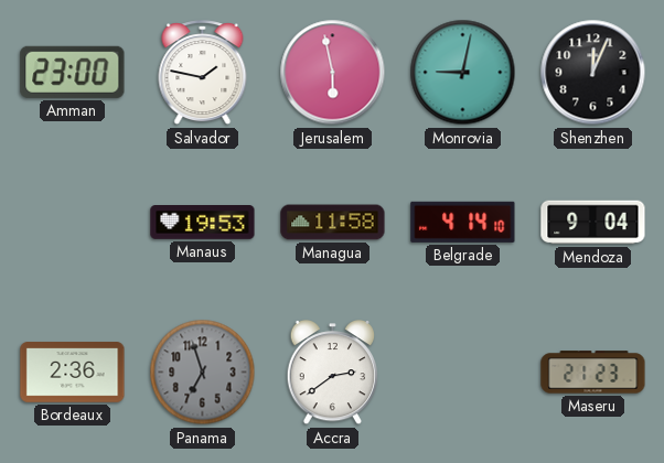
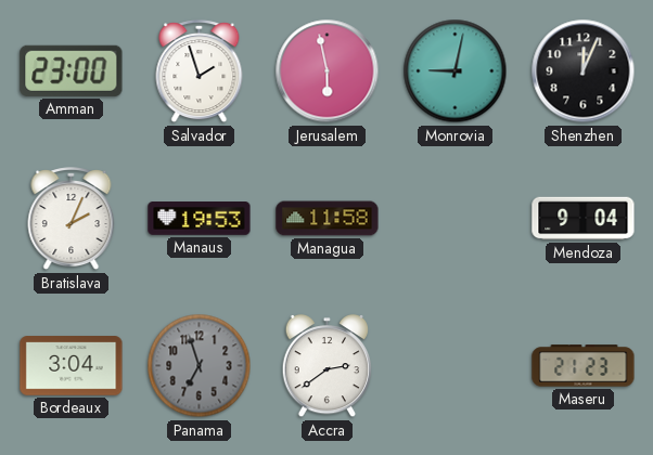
Salvador: 1:47 -> 1:57
Bratislava: none -> 2:04
Belgrade: 4:14 -> none
Bordeaux: 2:36 -> 3:04
